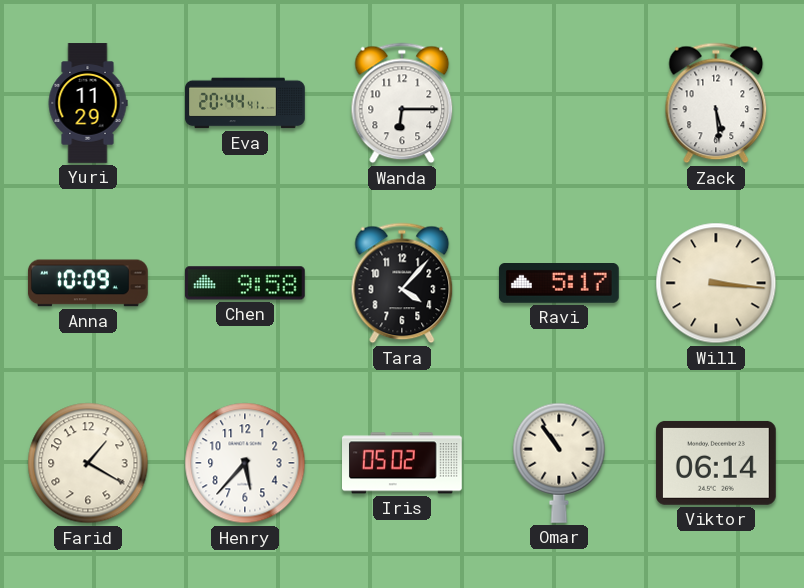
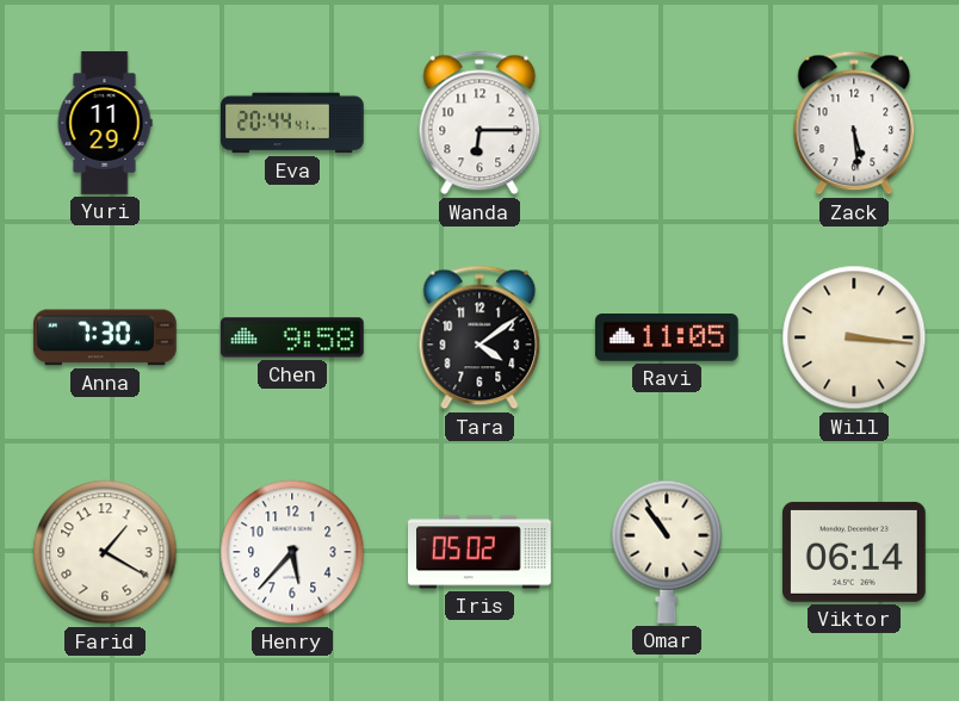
Anna: 10:09 -> 7:30
Tara: 4:07 -> 4:09
Ravi: 5:17 -> 11:05
